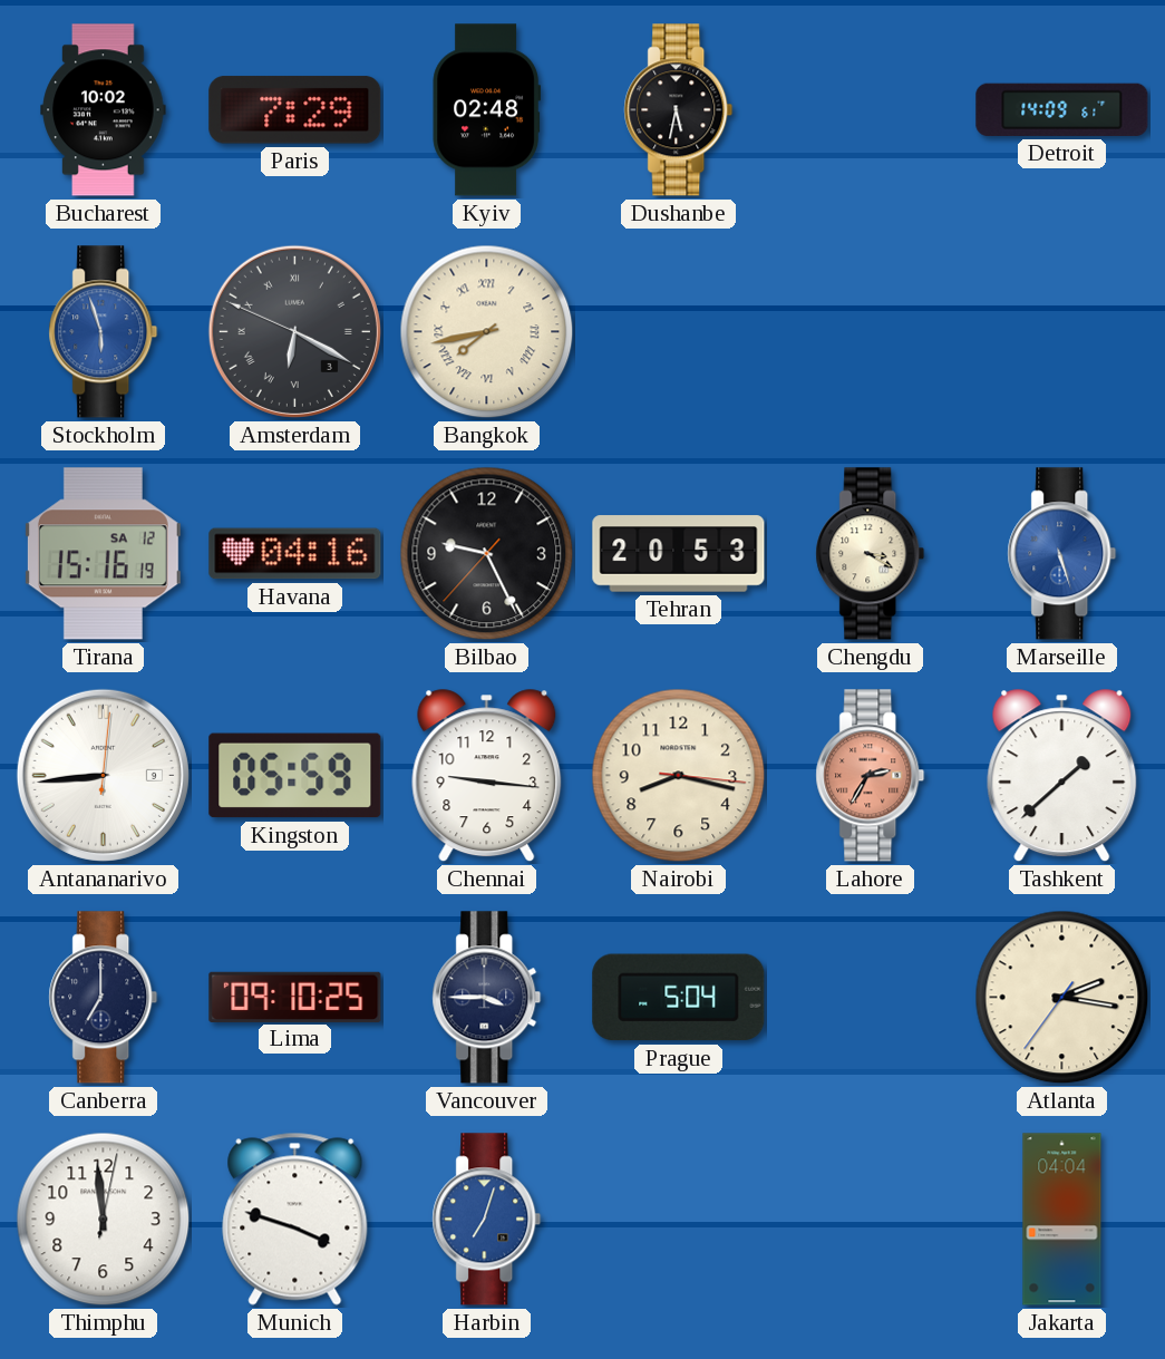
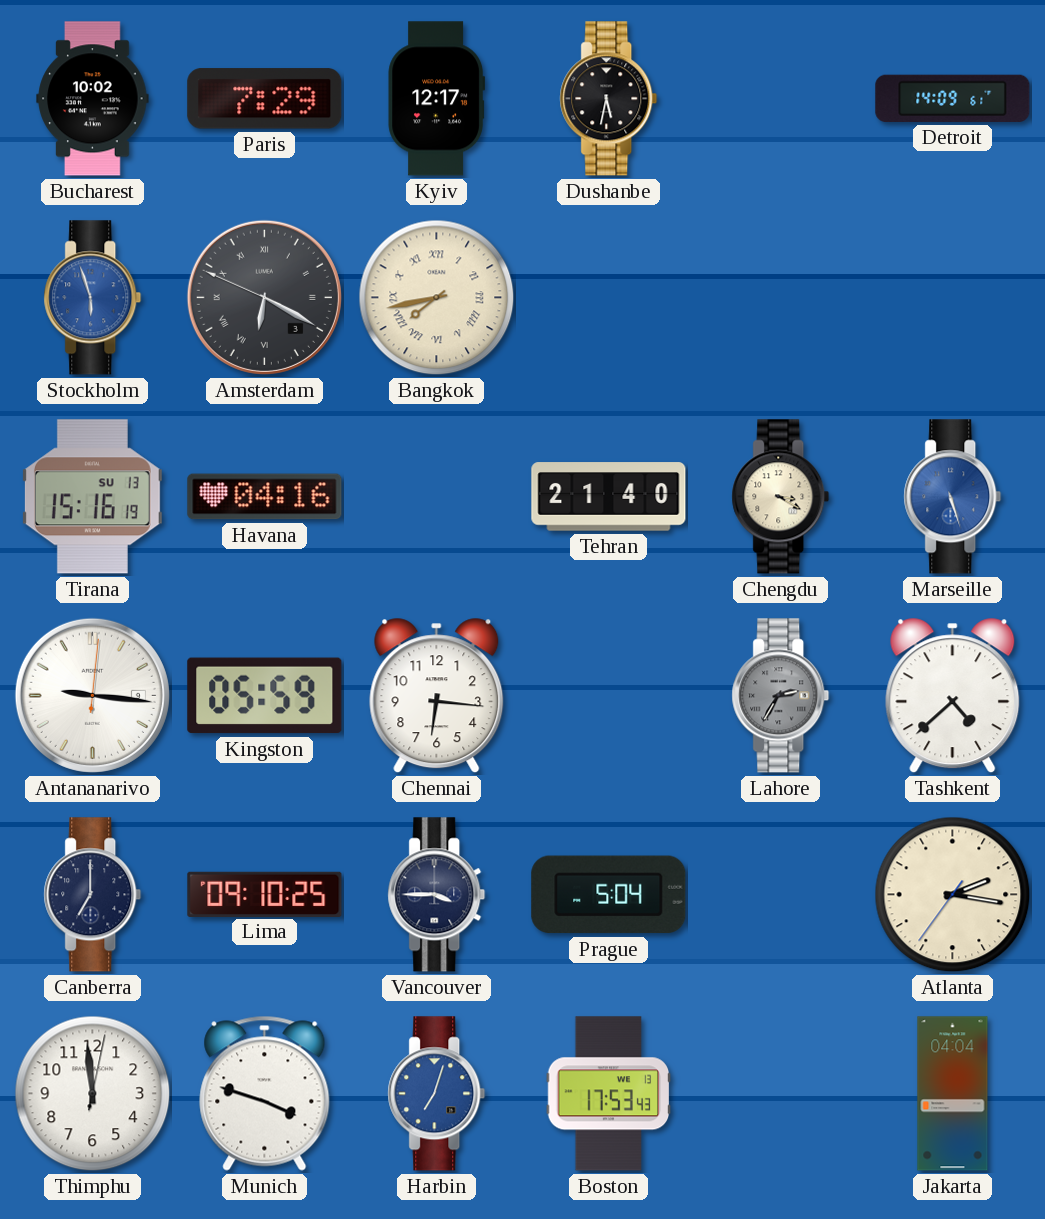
Kyiv: 02:48 -> 12:17
Tirana date: SA 12 -> SU 13
Bilbao: 9:25 -> none
Tehran: 20:53 -> 21:40
Antananarivo: 8:44 -> 9:16
Chennai: 9:16 -> 6:16
Nairobi: 8:17 -> none
Lahore dial: salmon -> grey
Tashkent: 1:38 -> 4:38
Boston: none -> 17:53
